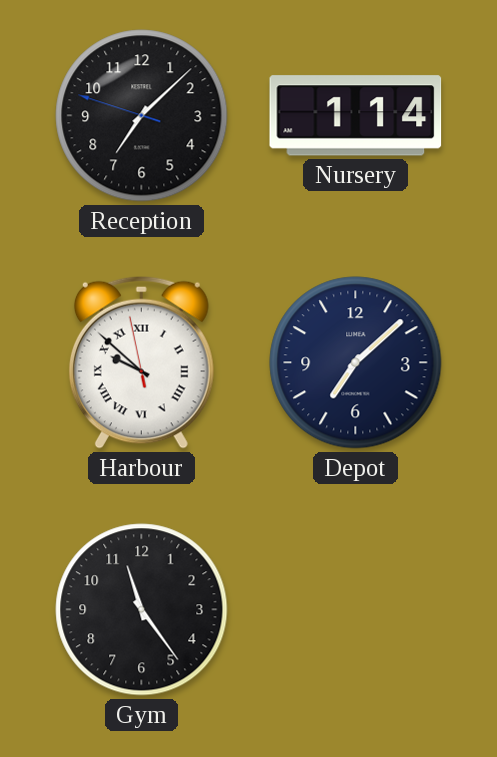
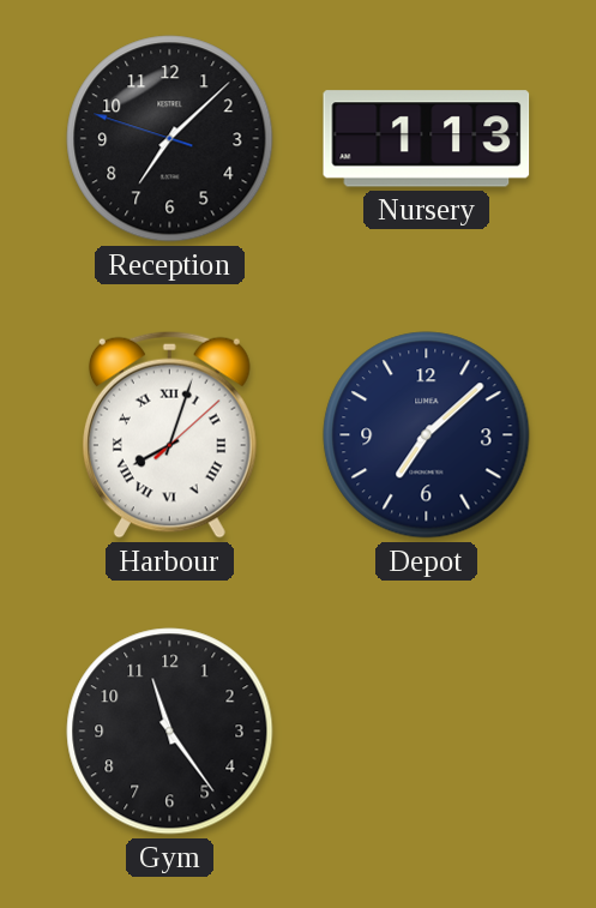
Nursery: 1:14 -> 1:13
Harbour: 9:51 -> 8:03
